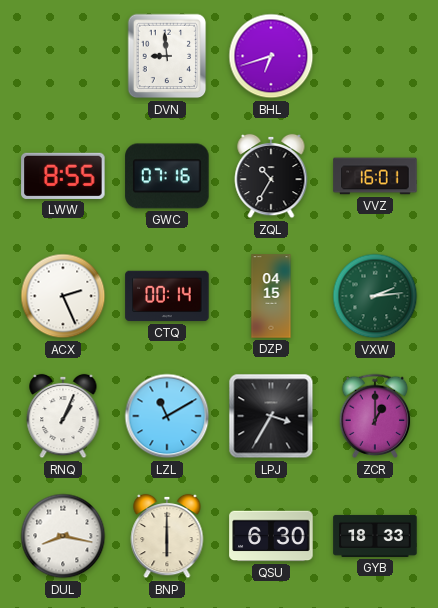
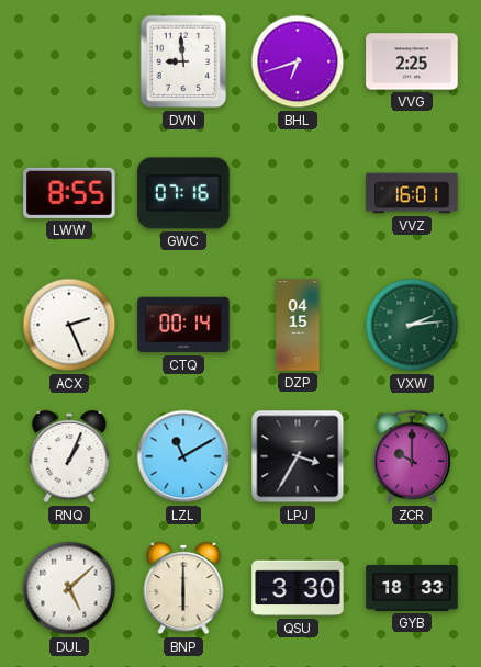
VVG: none -> 2:25
ZQL: 10:35 -> none
ZCR: 1:00 -> 10:00
DUL: 8:17 -> 5:08
QSU: 6:30 -> 3:30
